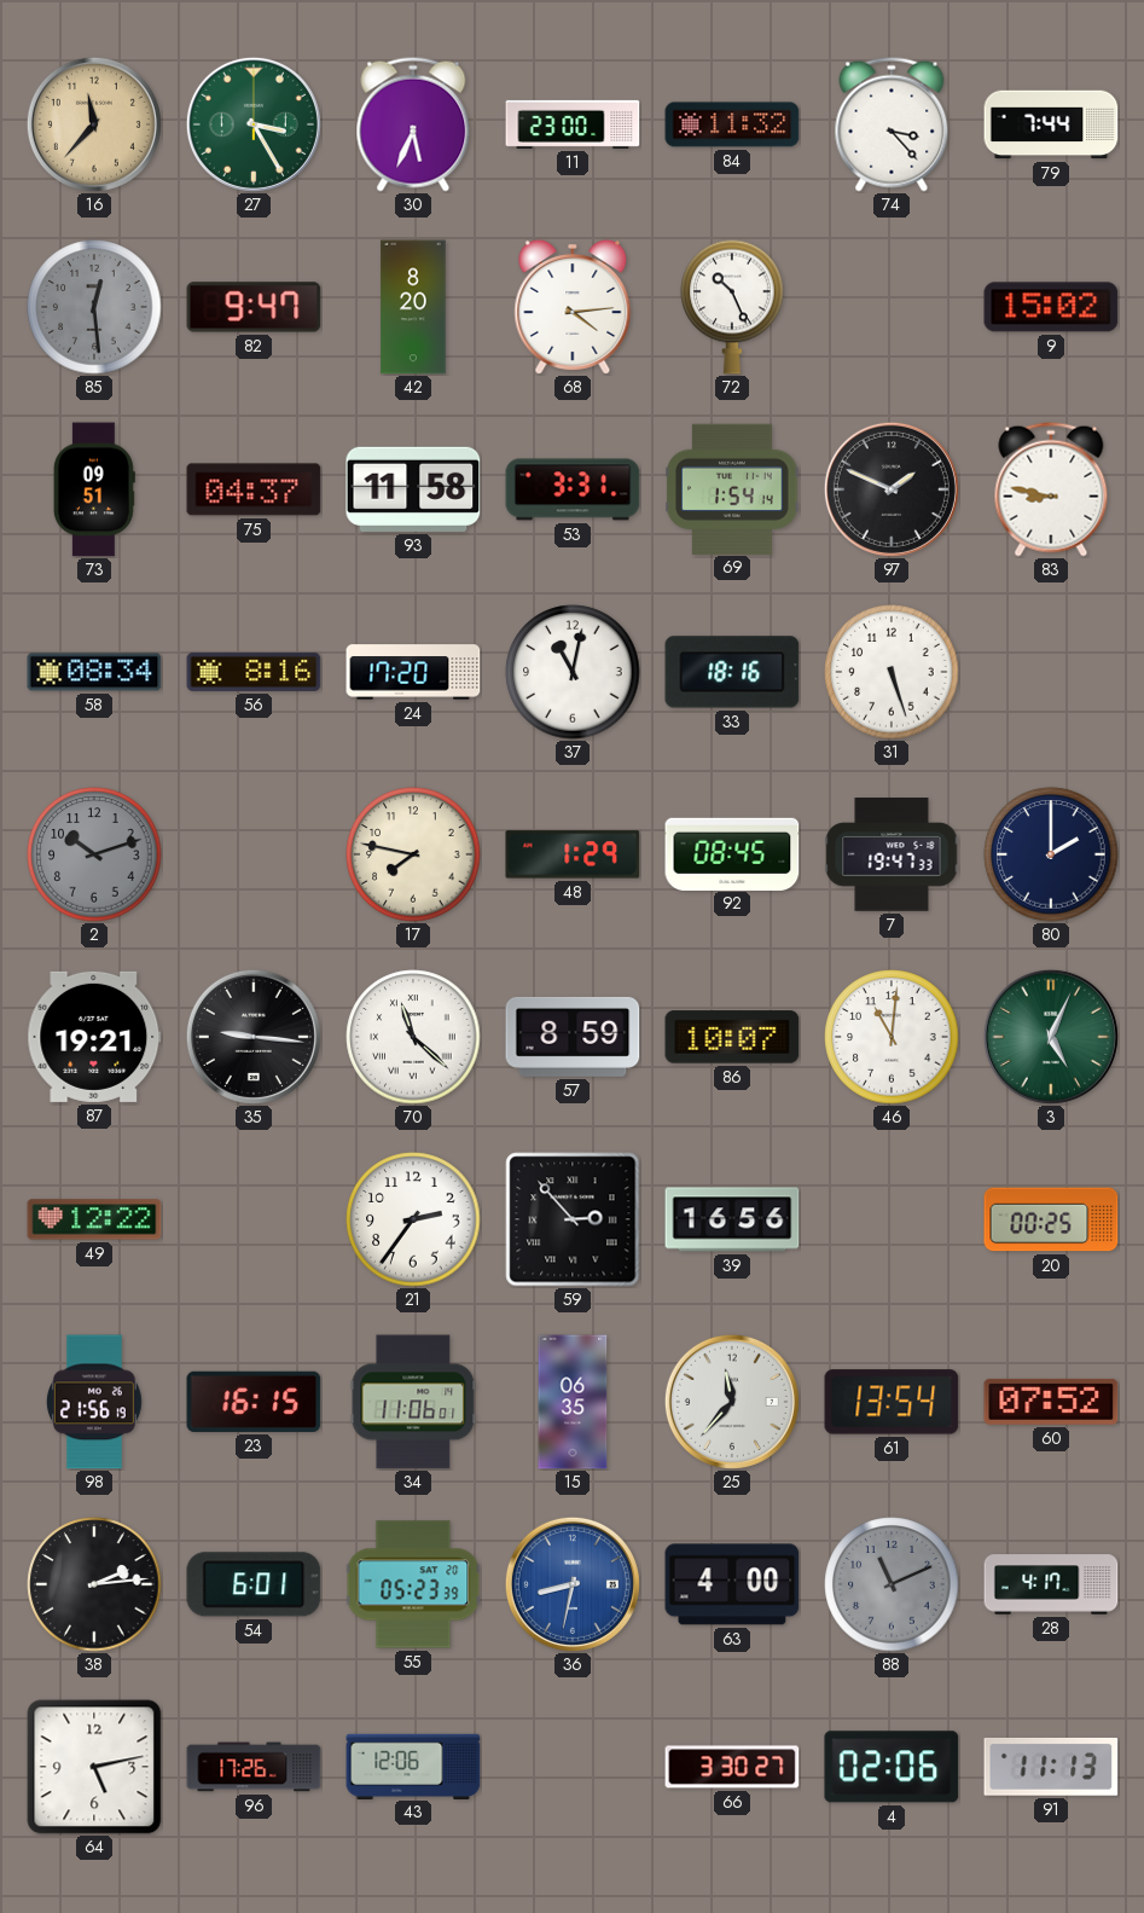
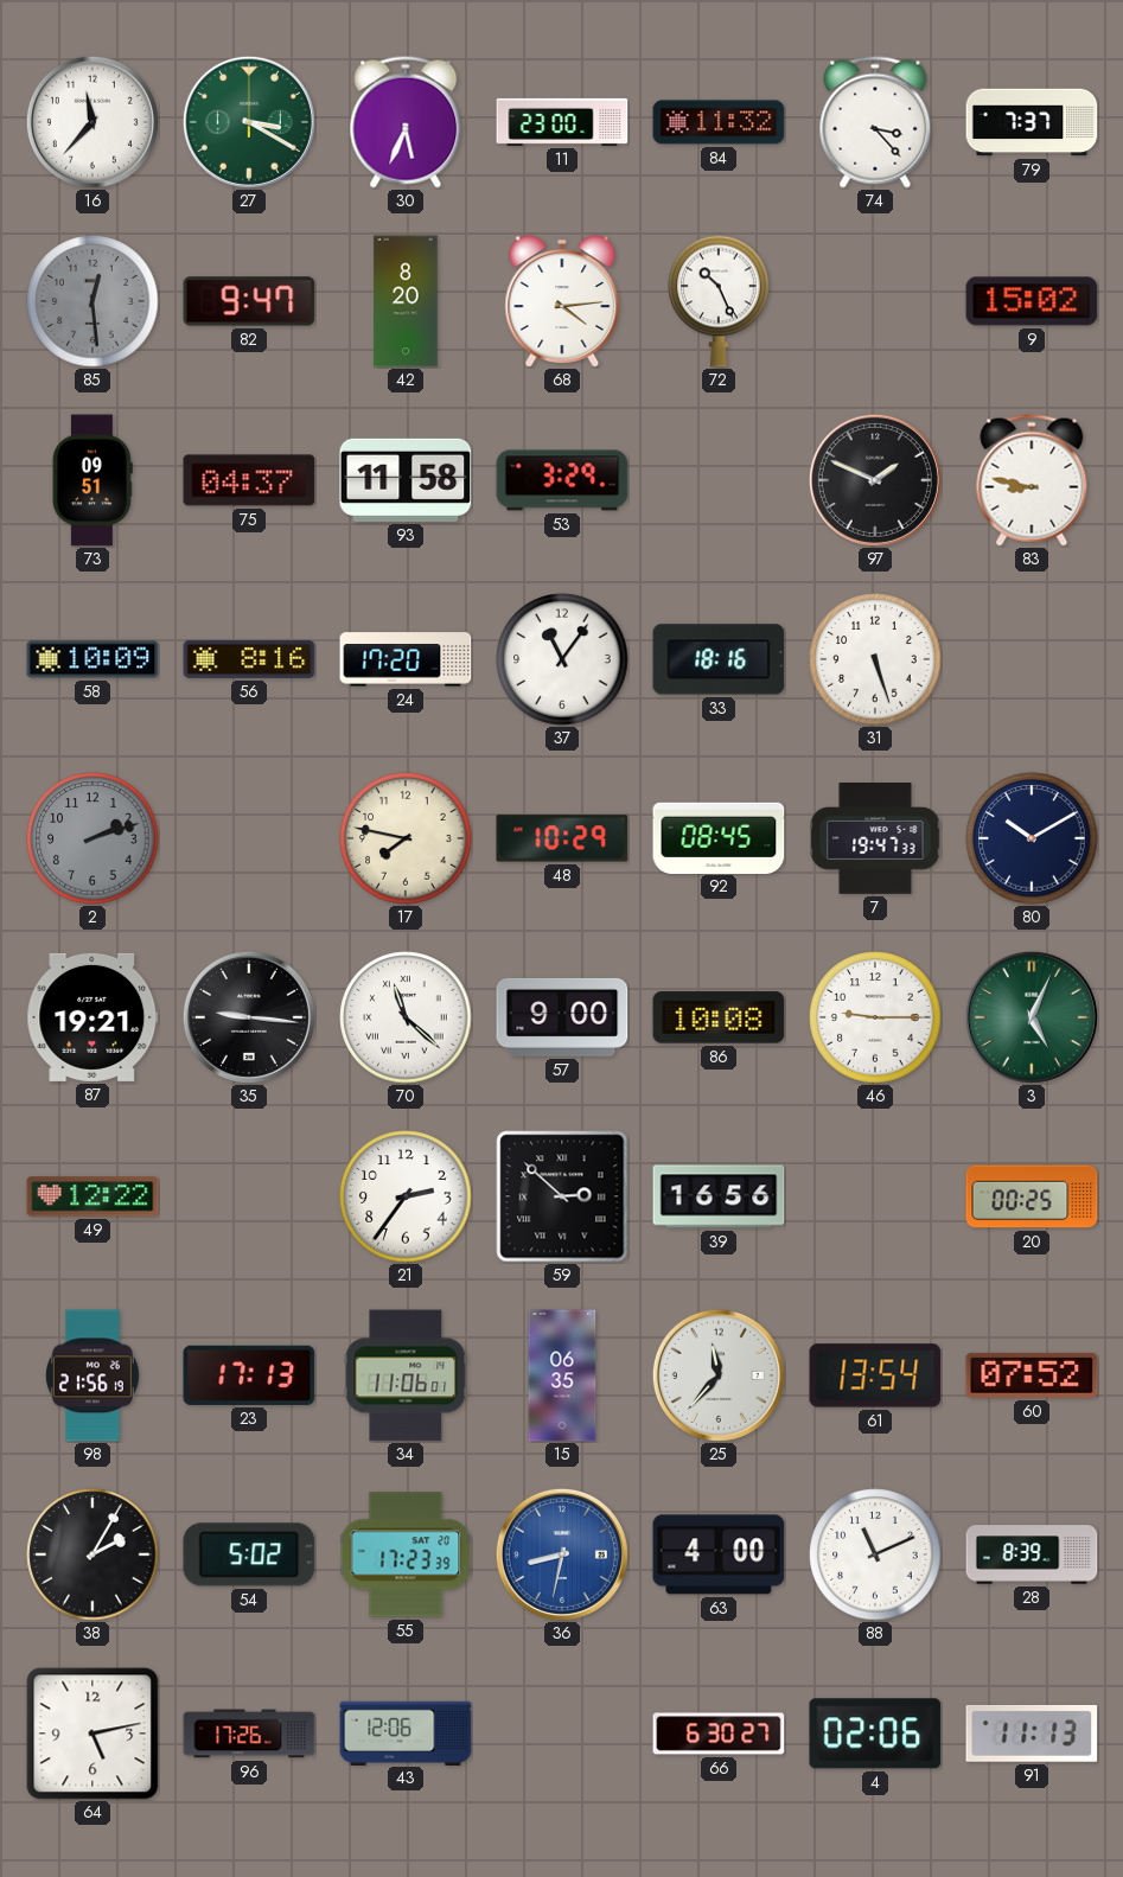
16 dial: champagne -> white
27: 3:25 -> 3:20
79: 7:44 -> 7:37
53: 3:31 -> 3:29
69: 1:54 -> none
58: 08:34 -> 10:09
37: 11:02 -> 11:06
2: 10:12 -> 2:12
48: 1:29 -> 10:29
80: 2:00 -> 10:10
57: 8:59 -> 9:00
86: 10:07 -> 10:08
46: 11:01 -> 9:15
59: 2:53 -> 2:52
23: 16:15 -> 17:13
38: 2:14 -> 2:05
54: 6:01 -> 5:02
55: 05:23 -> 17:23
88 dial: grey -> white
28: 4:17 -> 8:39
66: 3:30 -> 6:30
